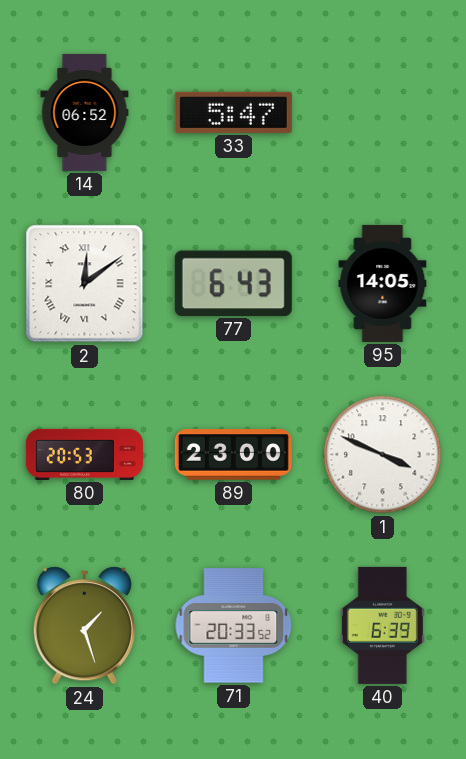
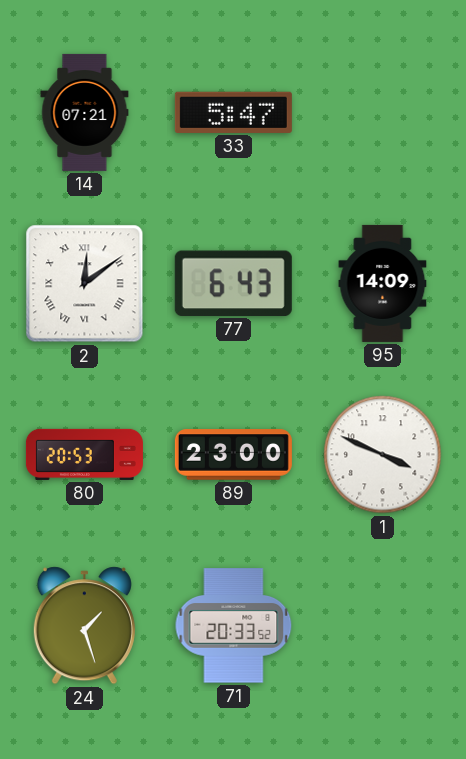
14: 06:52 -> 07:21
95: 14:05 -> 14:09
40: 6:39 -> none
